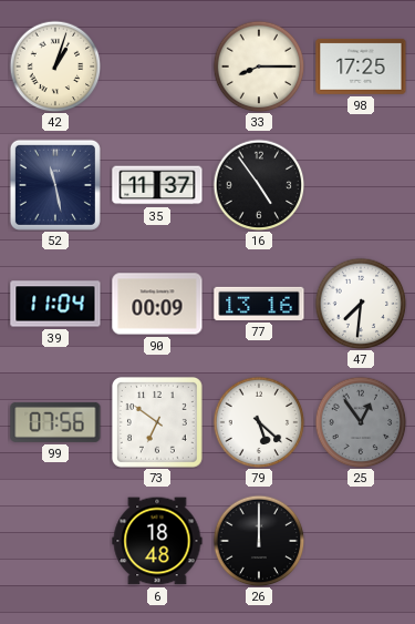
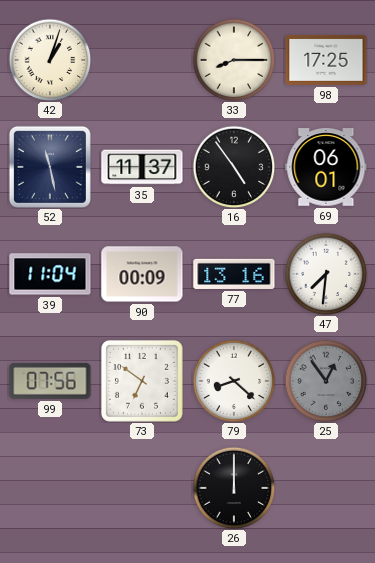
69: none -> 06:01
79: 5:22 -> 8:22
6: 18:48 -> none
